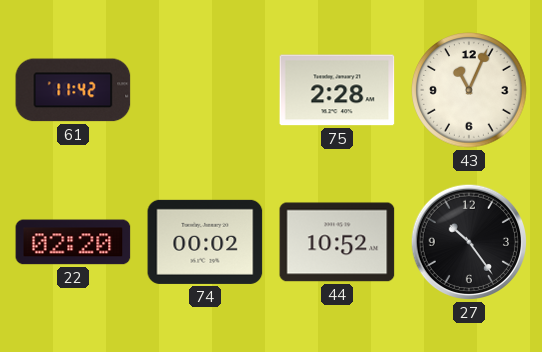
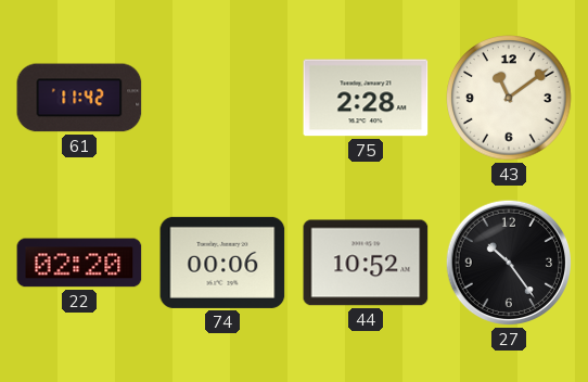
43: 11:04 -> 11:09
74: 00:02 -> 00:06
